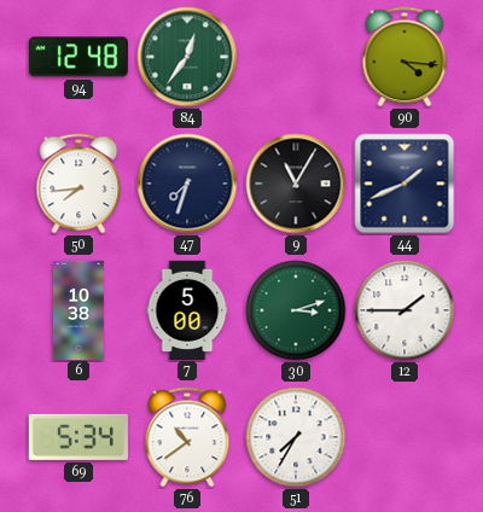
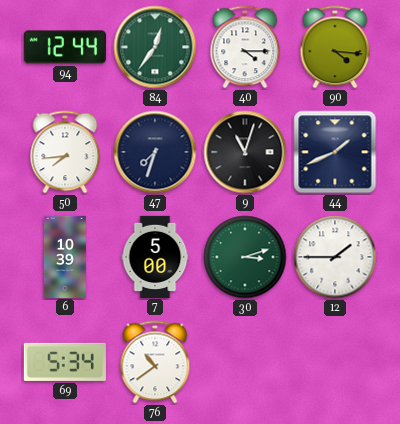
94: 12:48 -> 12:44
40: none -> 4:15
9: 11:05 -> 11:03
6: 10:38 -> 10:39
51: 7:35 -> none
